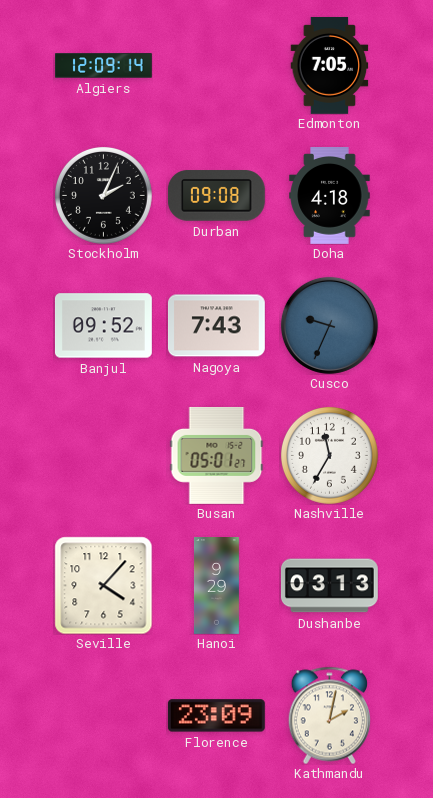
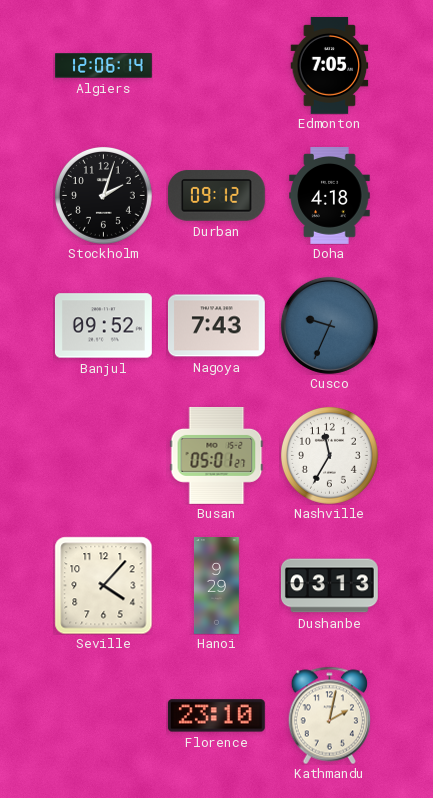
Algiers: 12:09 -> 12:06
Stockholm: 2:04 -> 2:03
Durban: 09:08 -> 09:12
Florence: 23:09 -> 23:10
